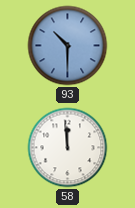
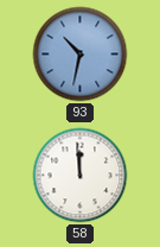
93: 10:30 -> 10:32
